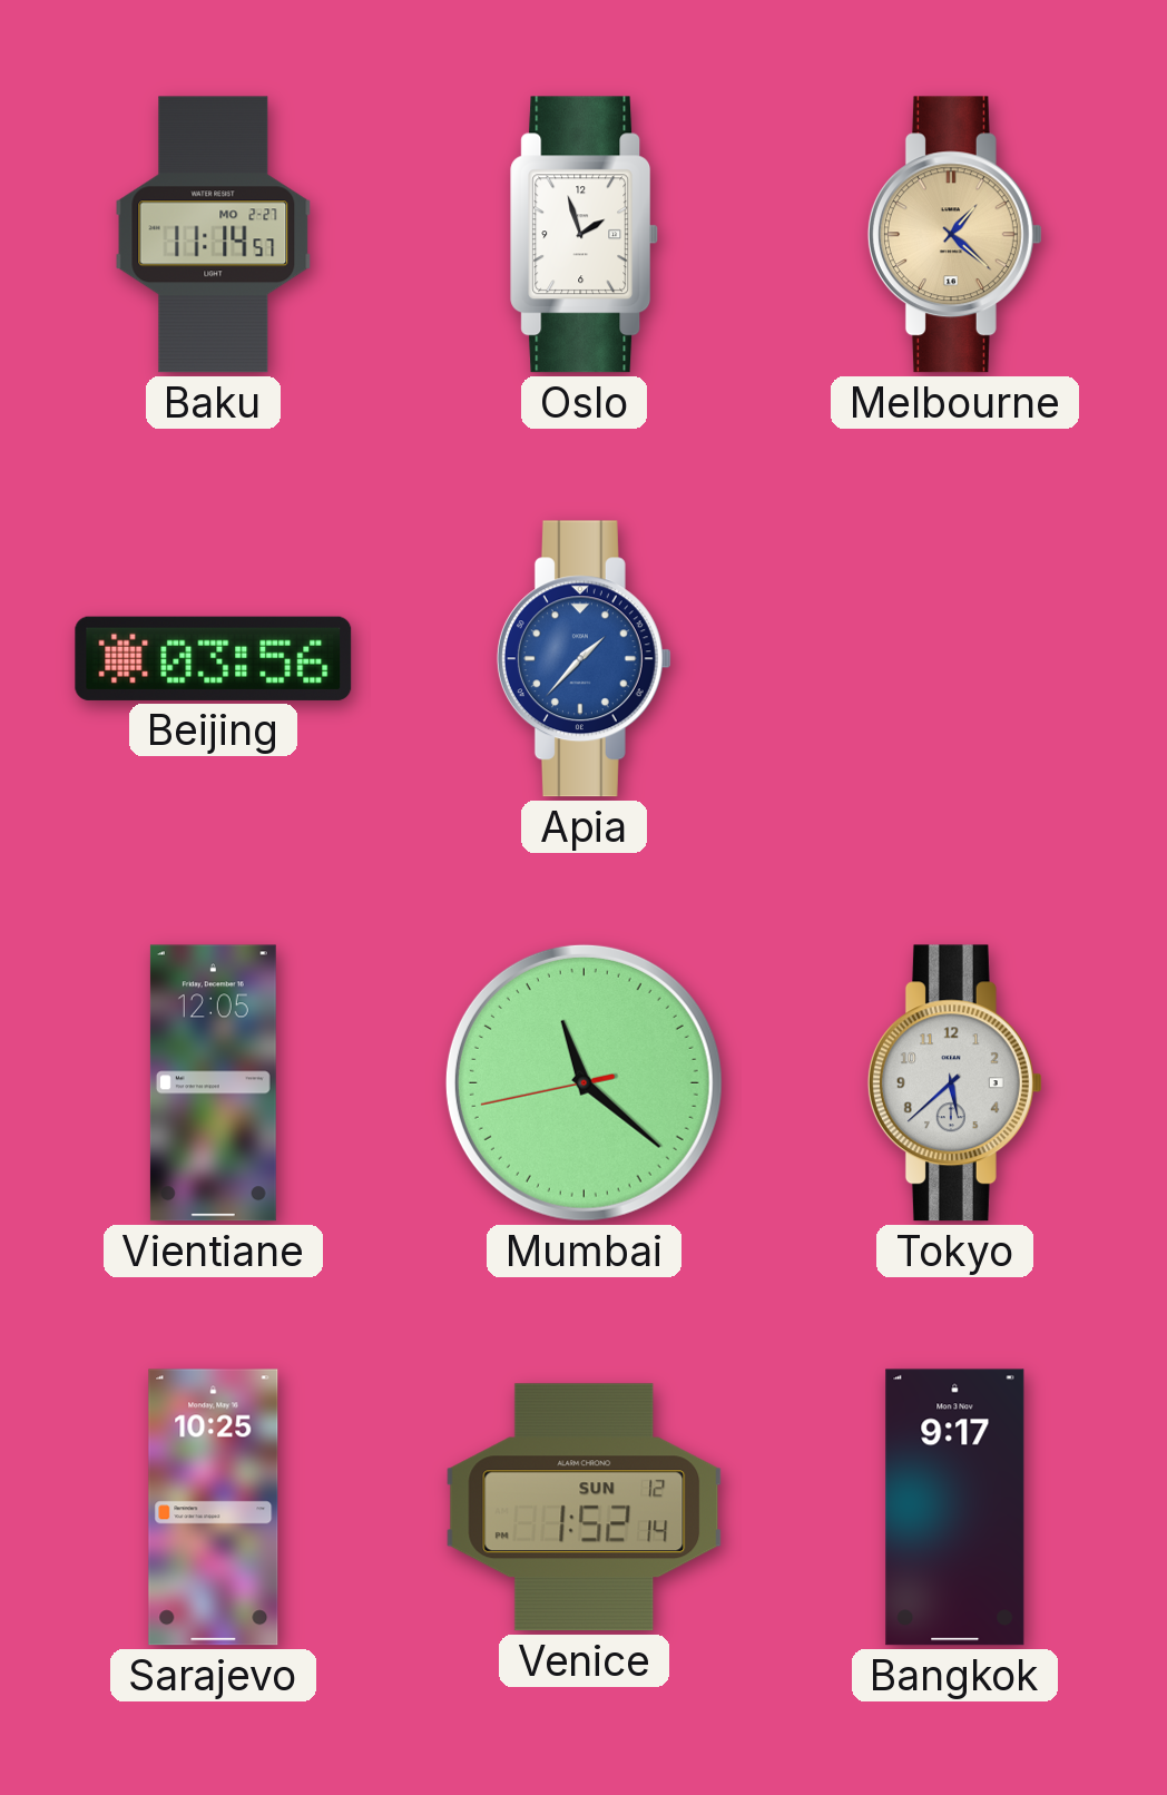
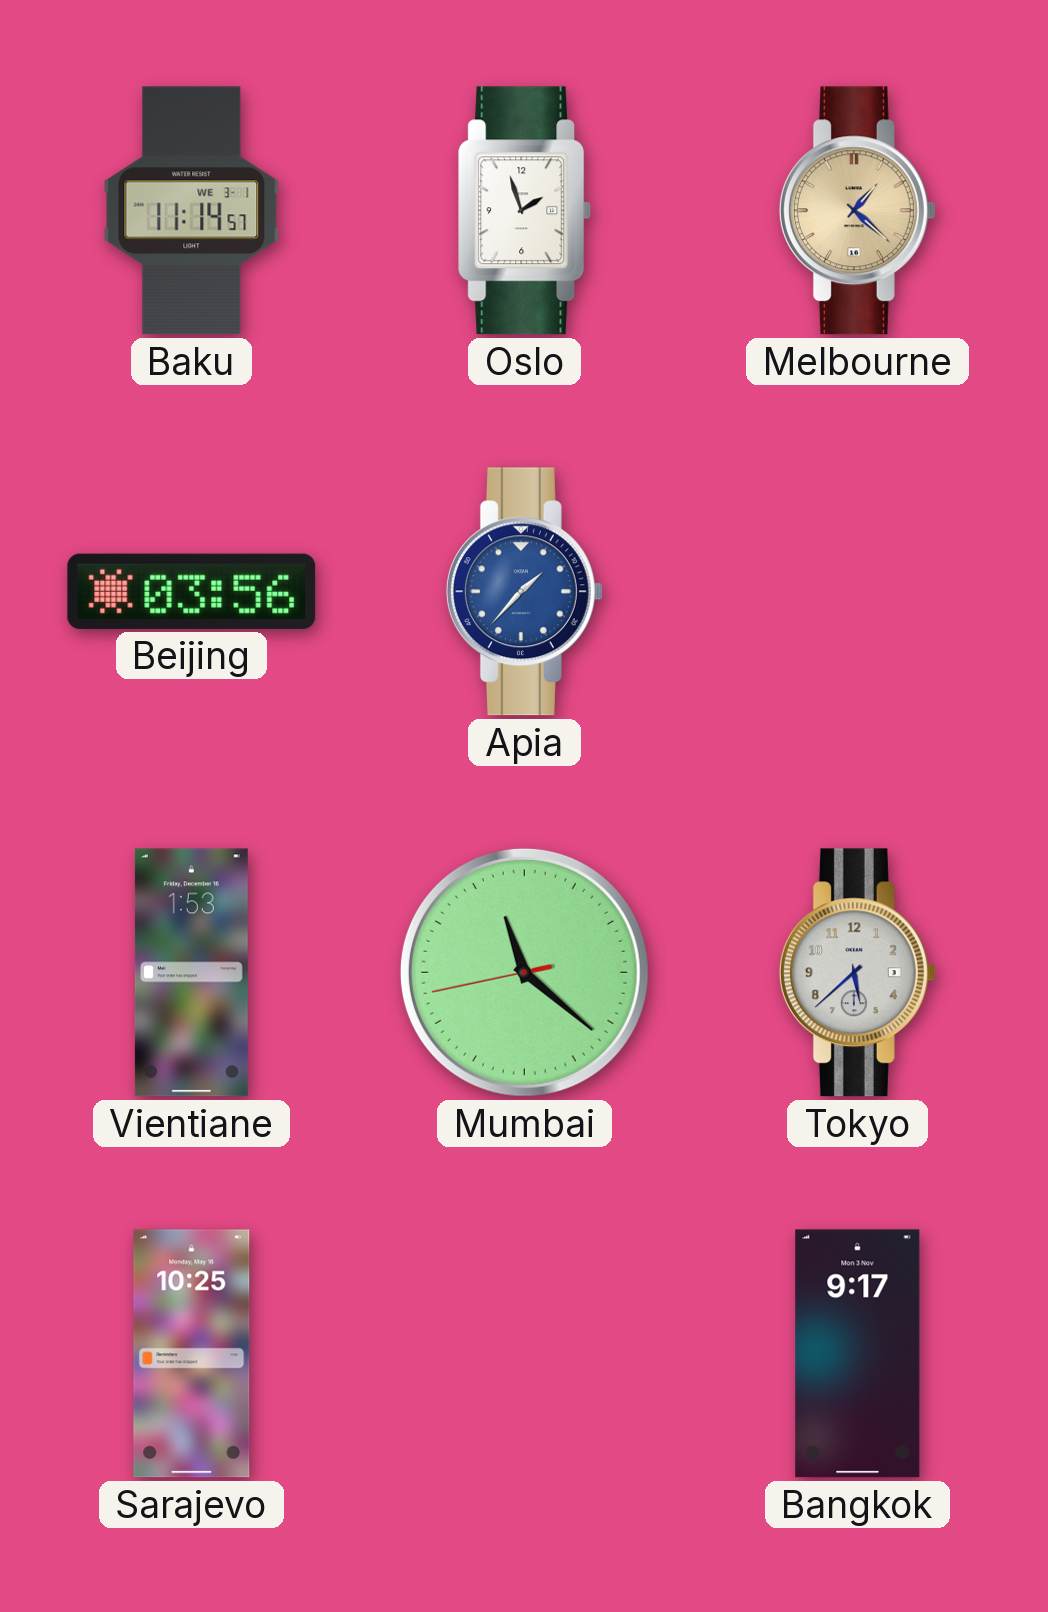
Baku date: MO 2-27 -> WE 3-1
Vientiane: 12:05 -> 1:53
Venice: 1:52 -> none
